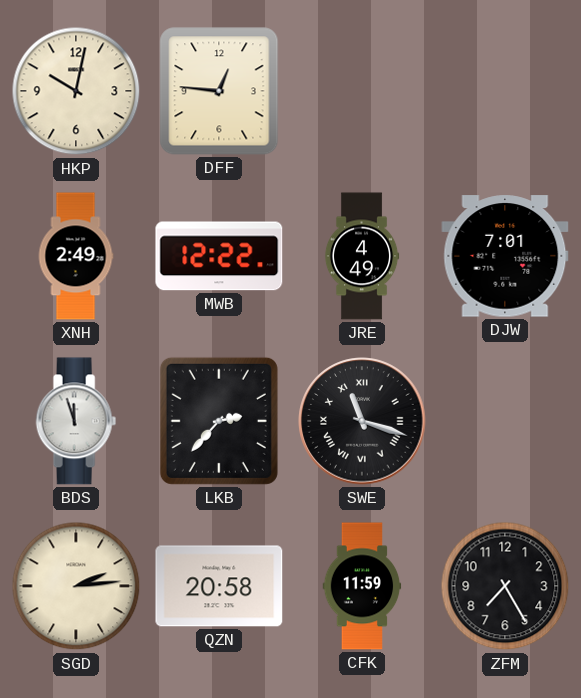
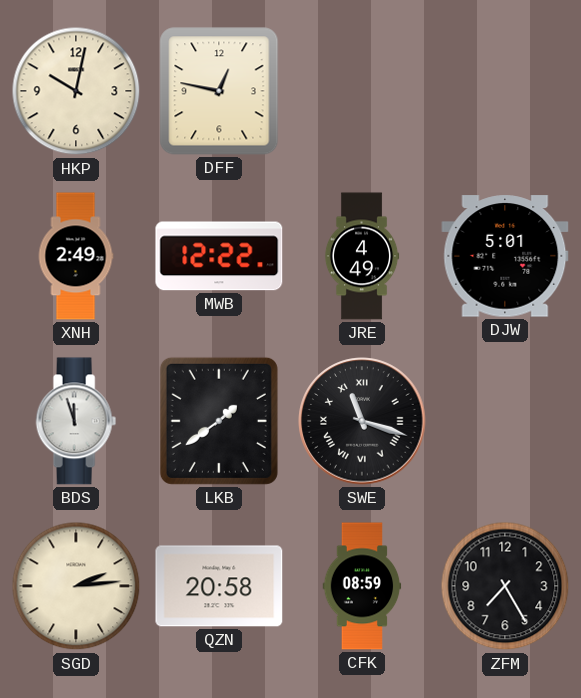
DFF: 12:46 -> 12:47
DJW: 7:01 -> 5:01
LKB: 2:37 -> 1:39
CFK: 11:59 -> 08:59
